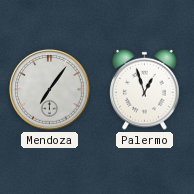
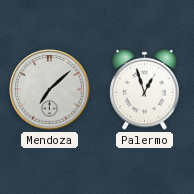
Mendoza: 7:06 -> 7:08
